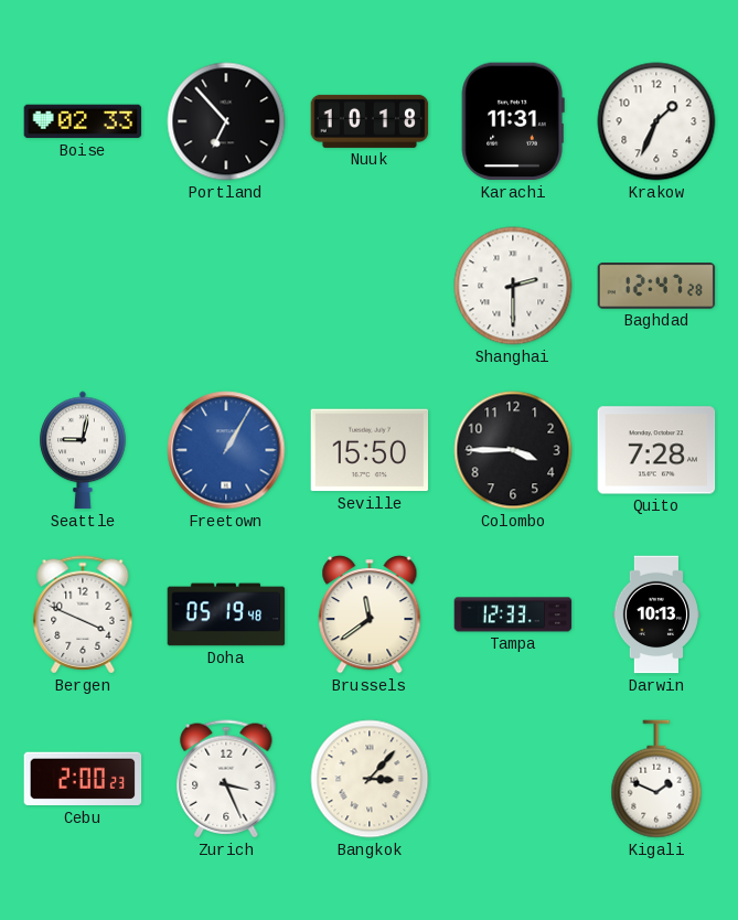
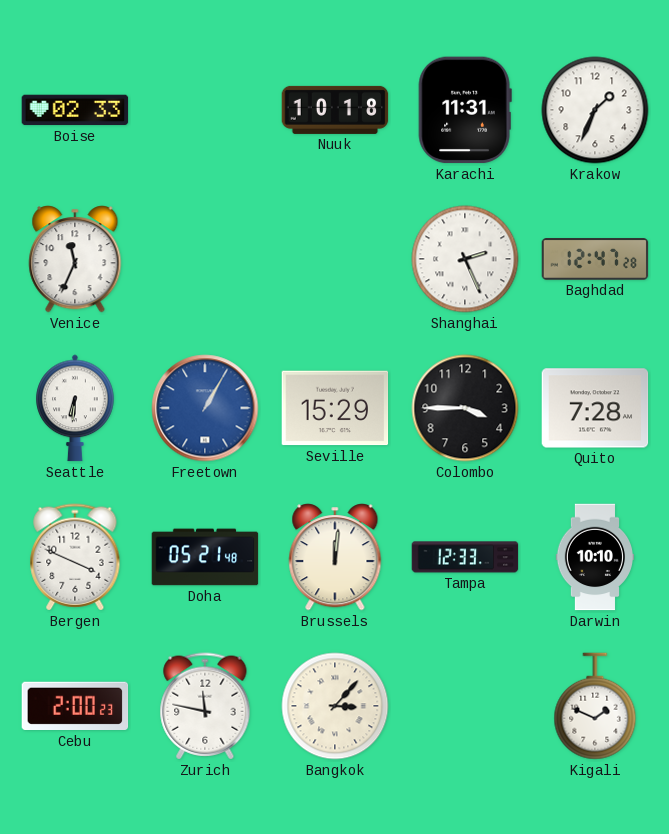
Portland: 6:53 -> none
Venice: none -> 11:34
Shanghai: 2:30 -> 2:26
Seattle: 9:02 -> 6:31
Seville: 15:50 -> 15:29
Doha: 05:19 -> 05:21
Brussels: 11:39 -> 12:01
Darwin: 10:13 -> 10:10
Zurich: 3:26 -> 11:47
